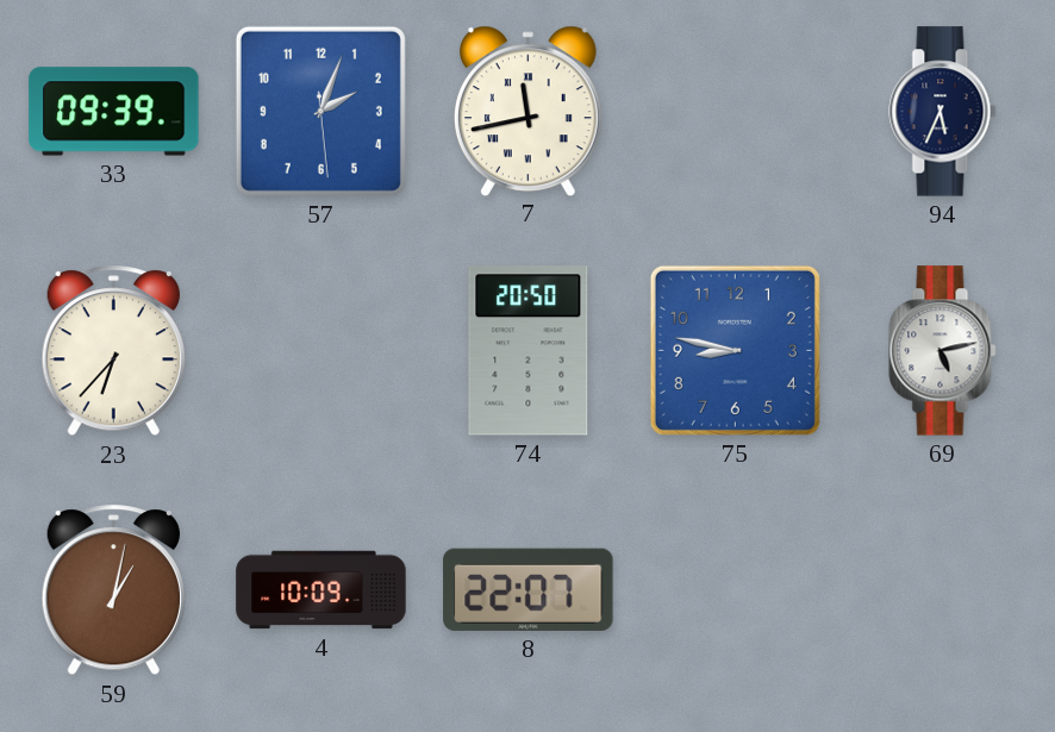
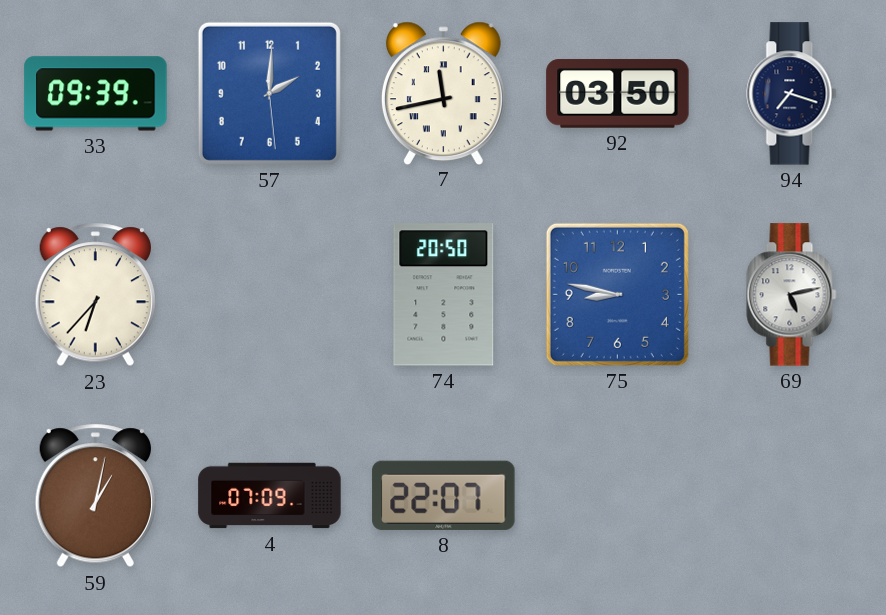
57: 2:03 -> 2:00
92: none -> 03:50
94: 5:34 -> 7:18
4: 10:09 -> 07:09
